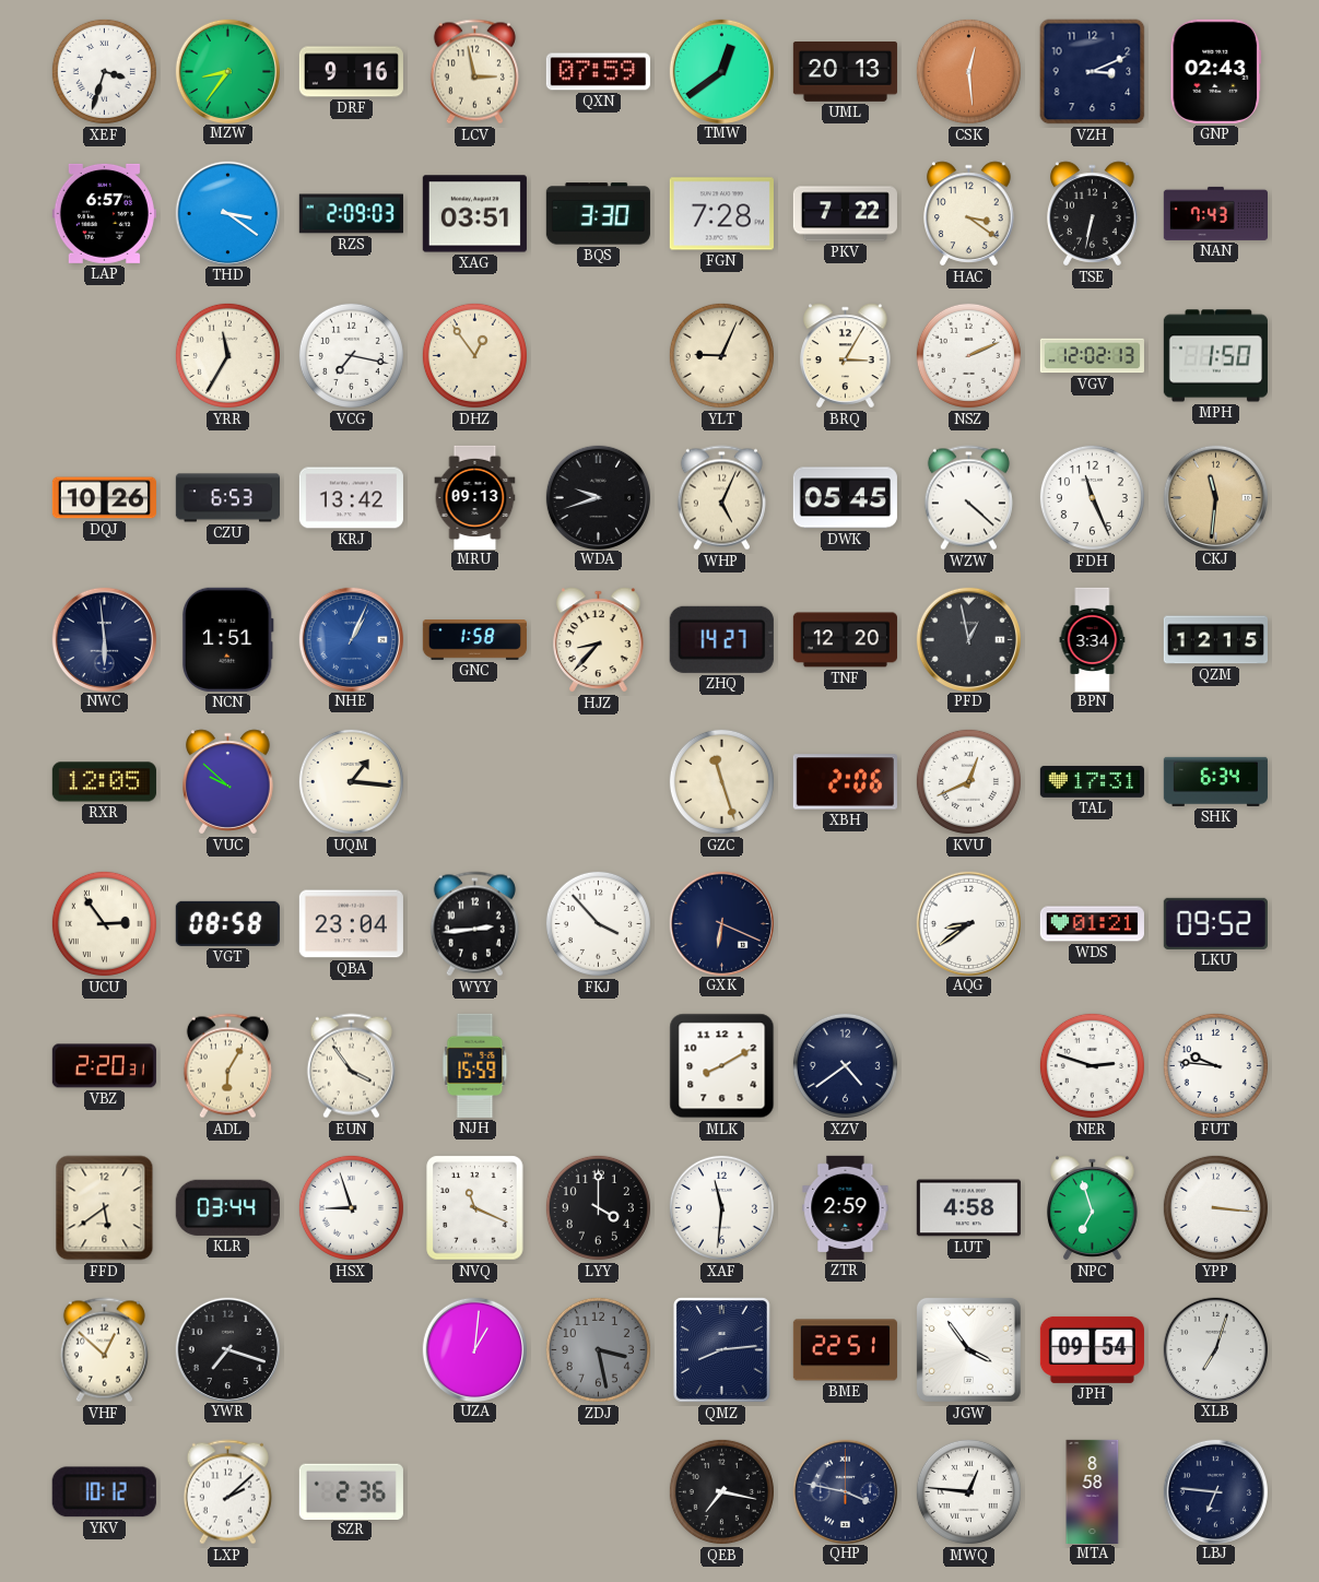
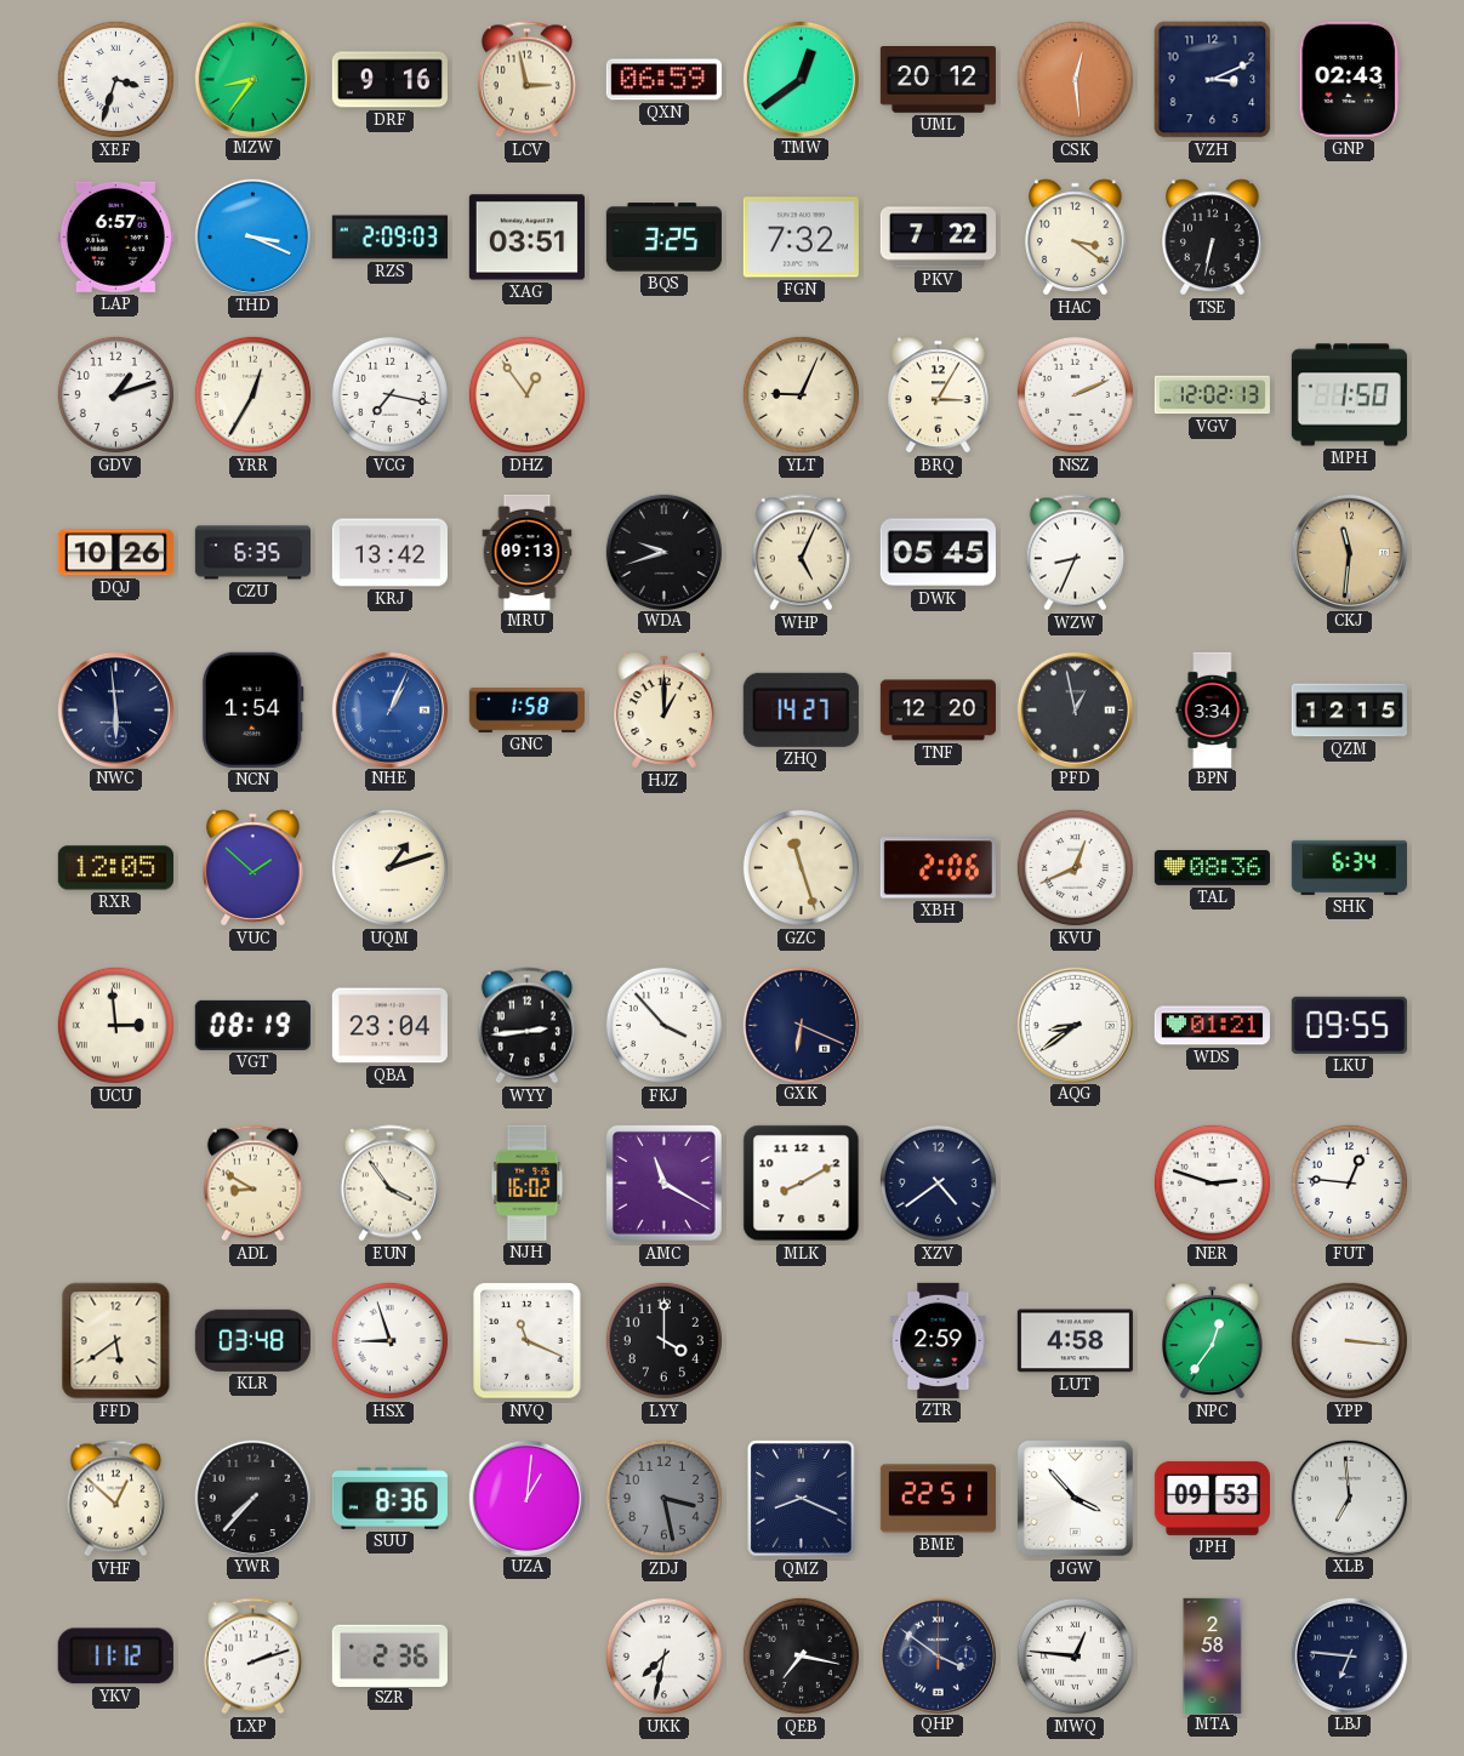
QXN: 07:59 -> 06:59
UML: 20:13 -> 20:12
THD: 3:21 -> 3:19
BQS: 3:30 -> 3:25
FGN: 7:28 -> 7:32
NAN: 7:43 -> none
GDV: none -> 1:12
YRR: 11:35 -> 12:35
CZU: 6:53 -> 6:35
WZW: 4:22 -> 8:34
FDH: 11:26 -> none
NCN: 1:51 -> 1:54
HJZ: 8:37 -> 1:00
VUC: 9:52 -> 1:52
UQM: 1:16 -> 1:12
TAL: 17:31 -> 08:36
UCU: 2:54 -> 2:59
VGT: 08:58 -> 08:19
LKU: 09:52 -> 09:55
VBZ: 2:20 -> none
ADL: 6:05 -> 8:50
NJH: 15:59 -> 16:02
AMC: none -> 11:20
FUT: 9:46 -> 12:46
KLR: 03:44 -> 03:48
XAF: 11:31 -> none
NPC: 6:57 -> 12:36
YWR: 7:18 -> 7:37
SUU: none -> 8:36
QMZ: 8:14 -> 8:19
JGW: 3:54 -> 3:53
JPH: 09:54 -> 09:53
XLB: 7:03 -> 6:59
YKV: 10:12 -> 11:12
LXP: 2:08 -> 2:12
UKK: none -> 7:32
QHP: 3:47 -> 3:51
MTA: 8:58 -> 2:58
